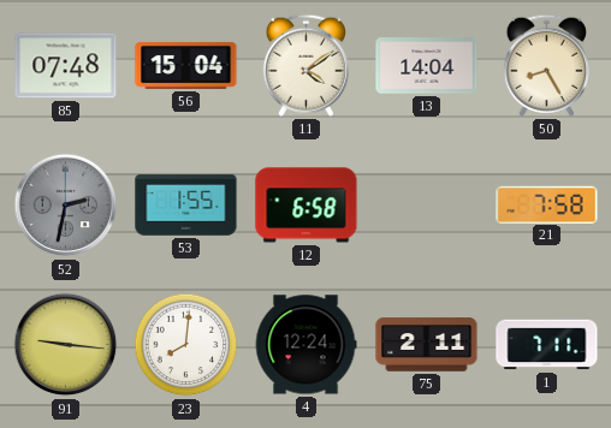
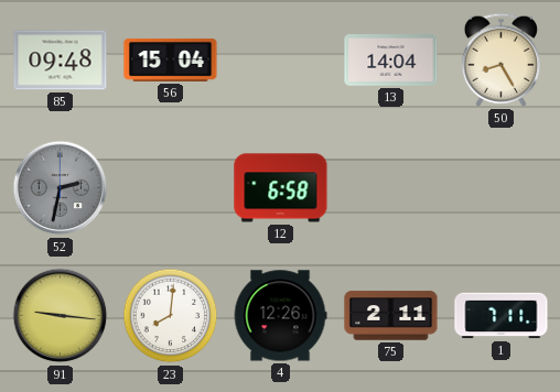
85: 07:48 -> 09:48
11: 4:09 -> none
53: 1:55 -> none
21: 7:58 -> none
4: 12:24 -> 12:26
